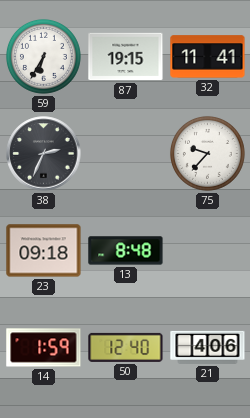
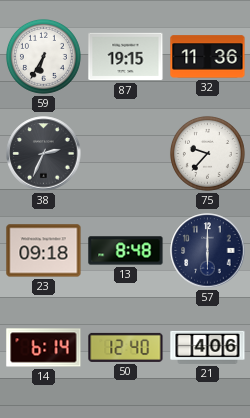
32: 11:41 -> 11:36
57: none -> 6:00
14: 1:59 -> 6:14
